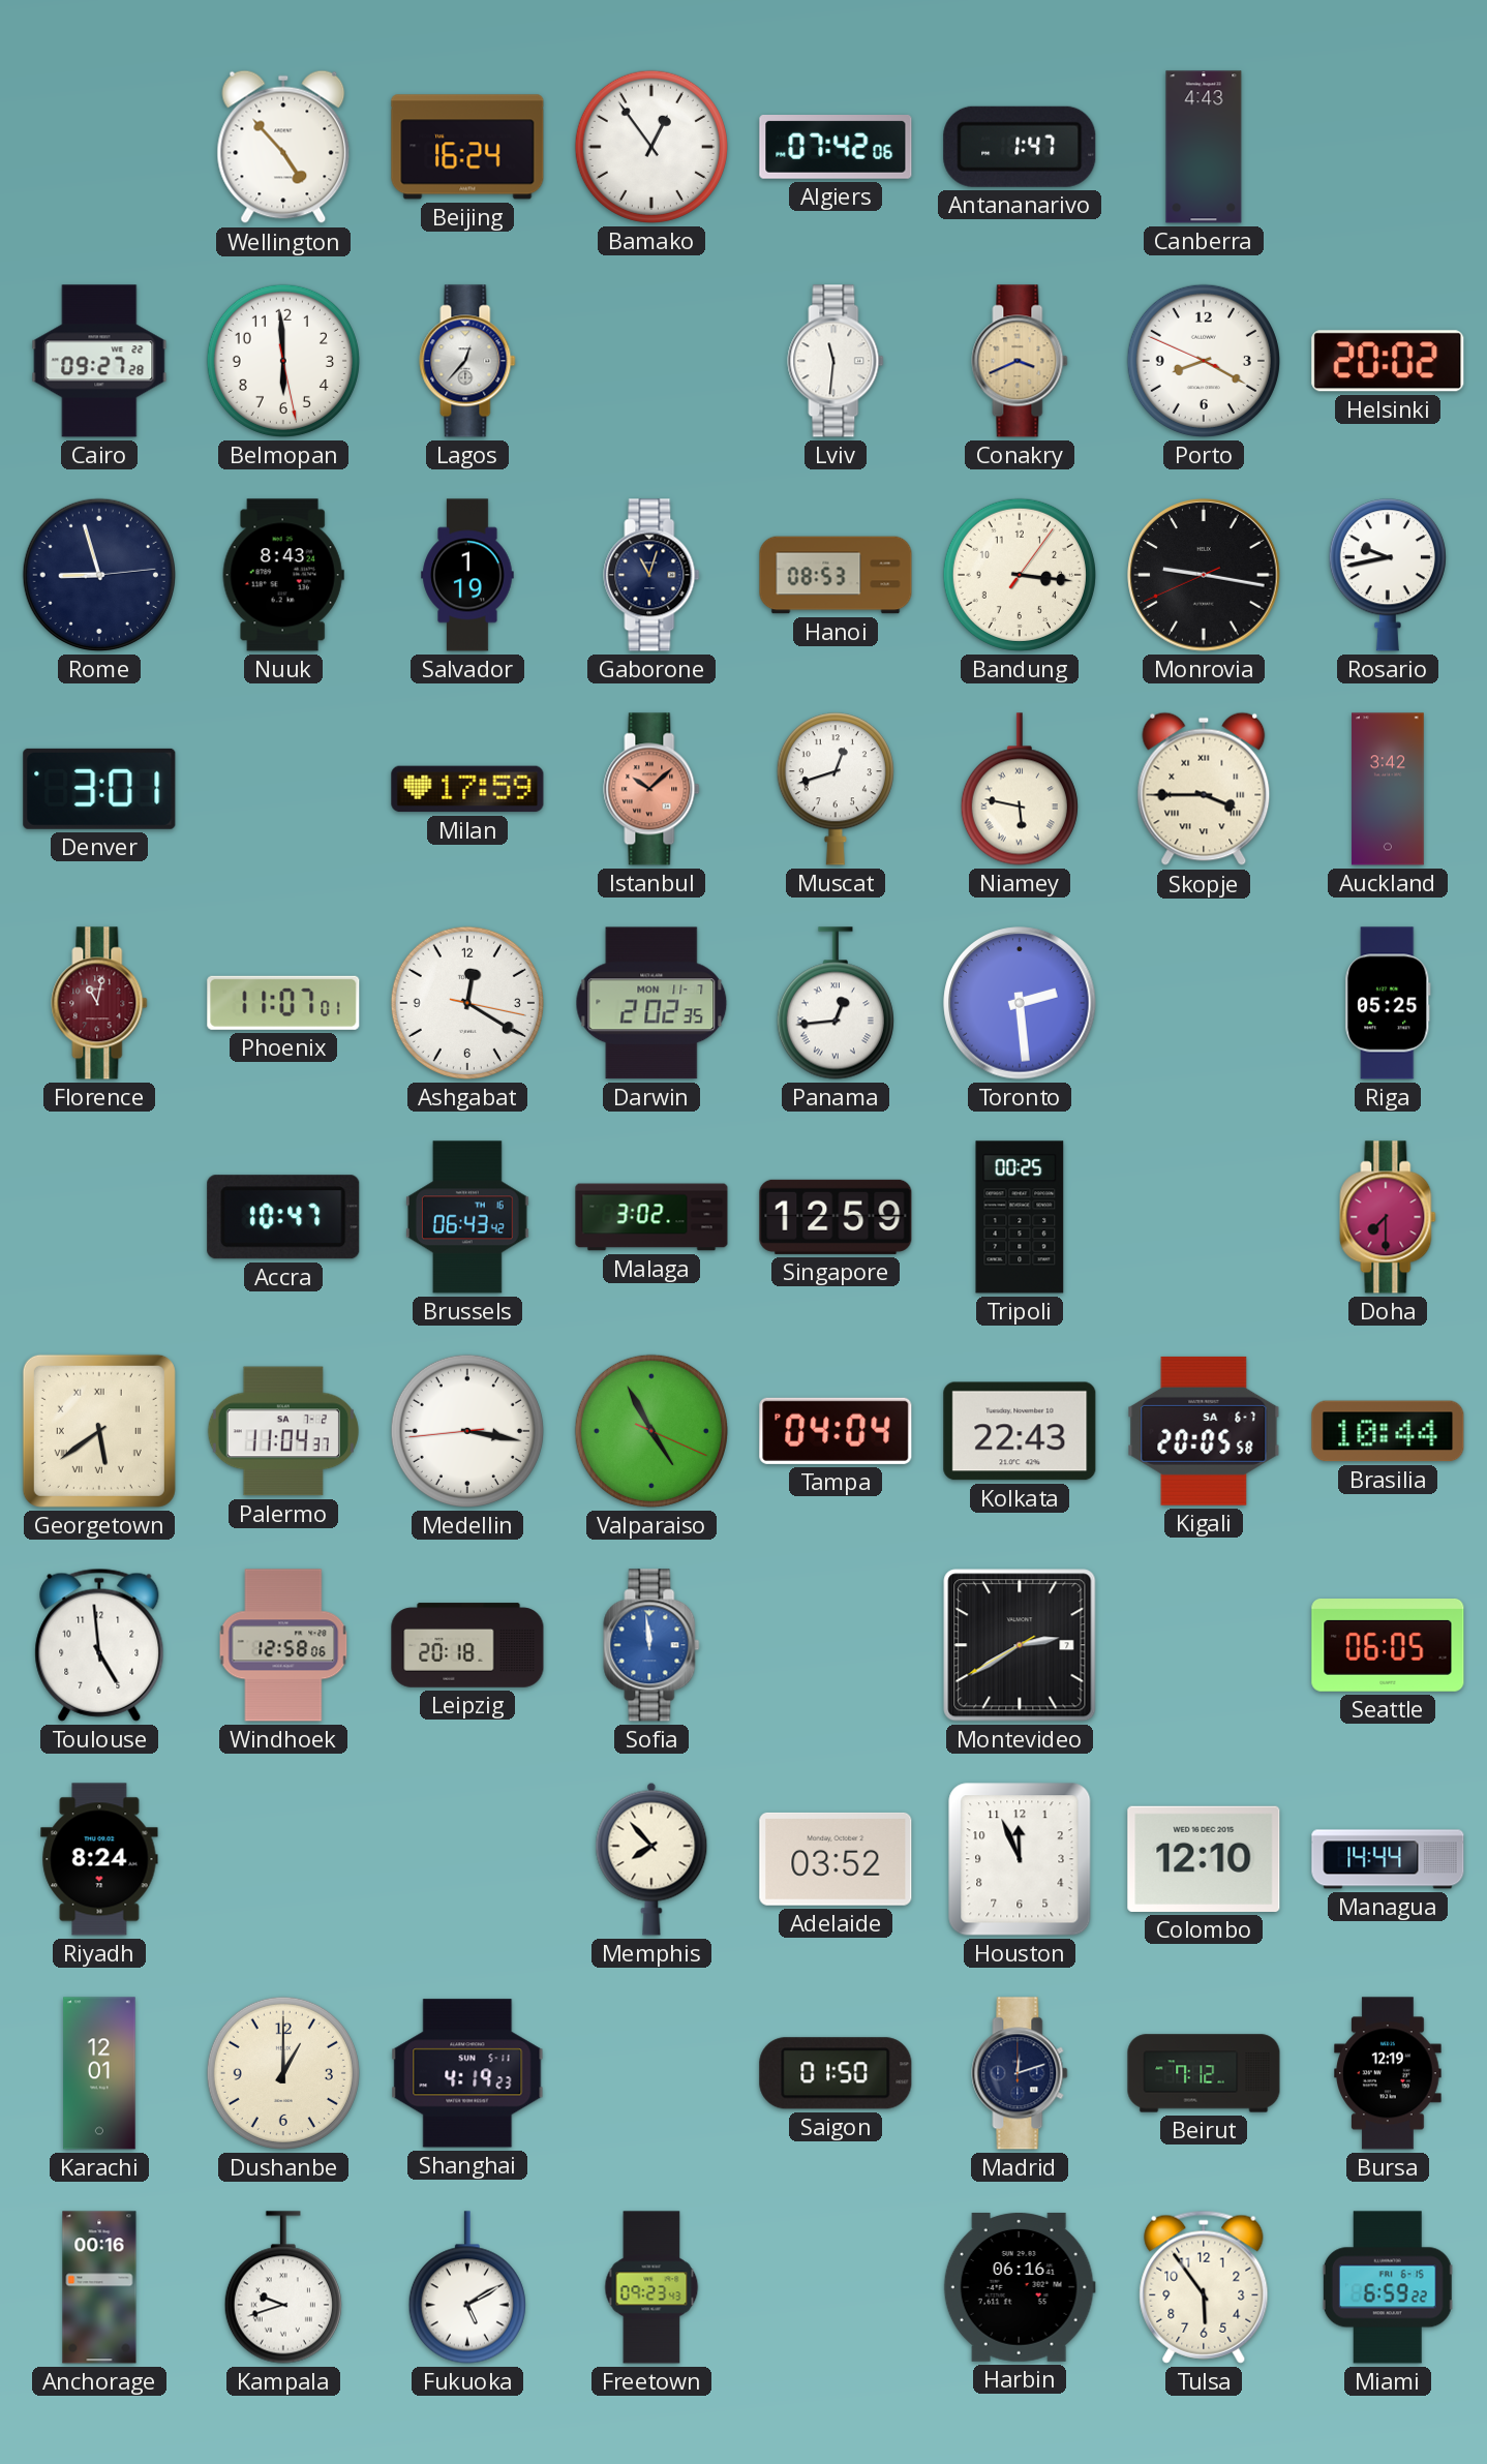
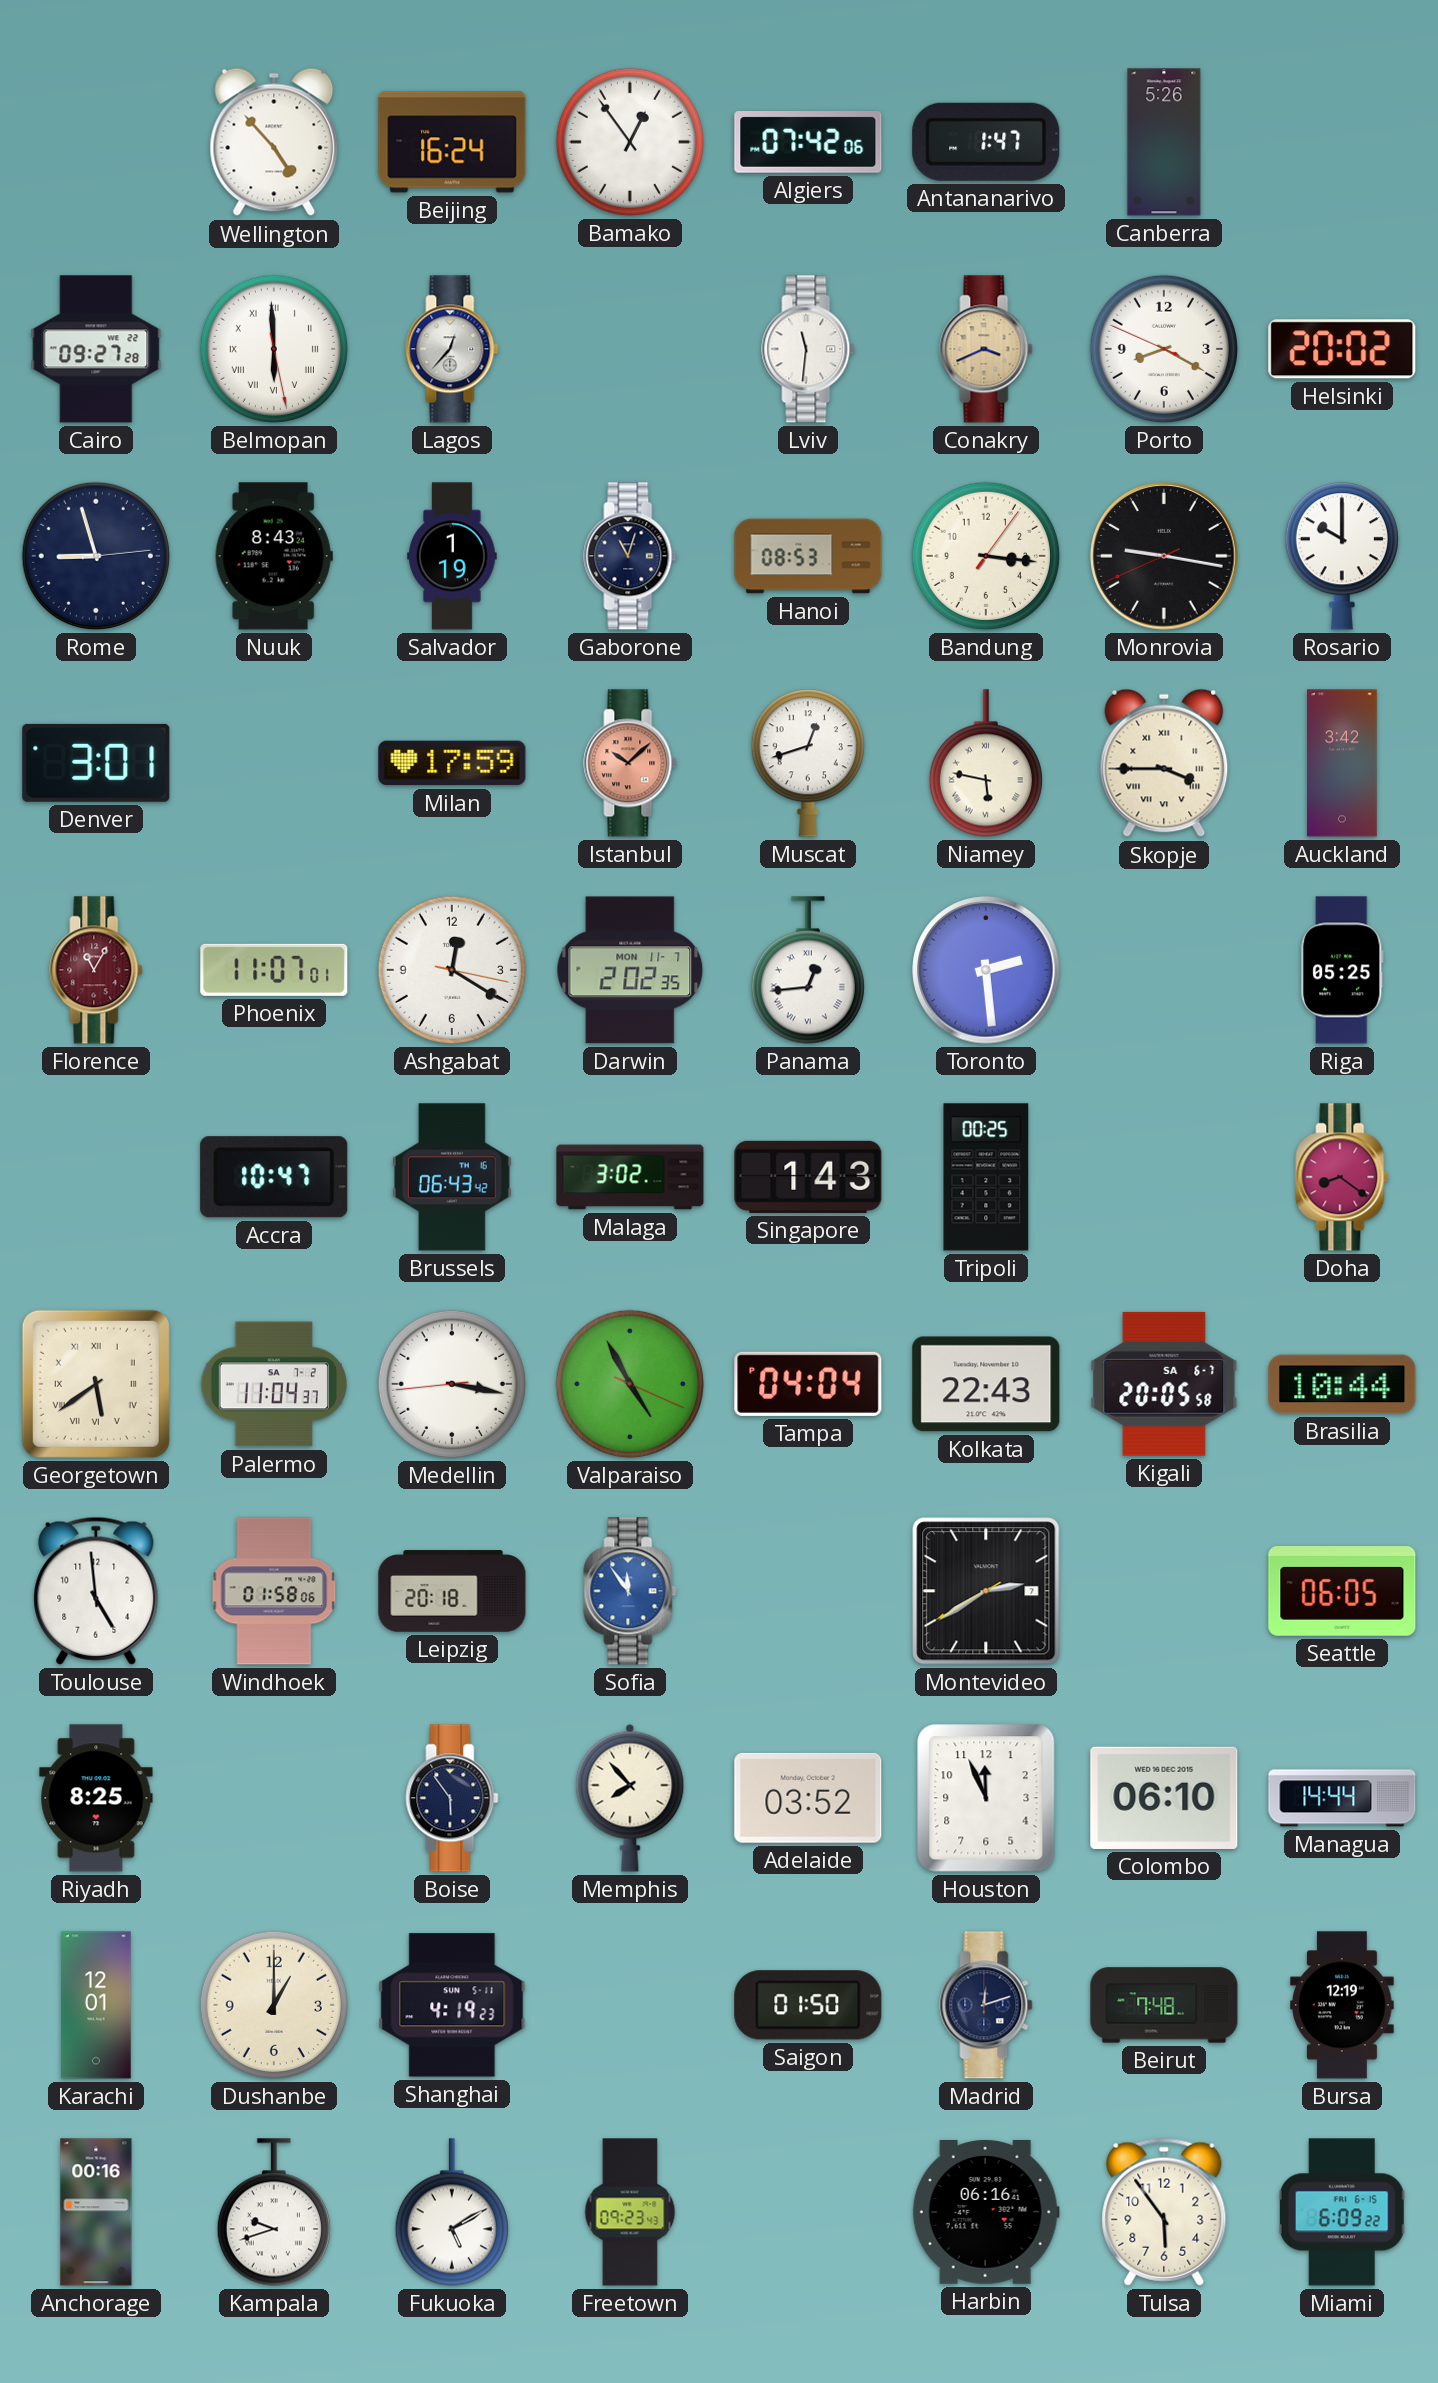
Canberra: 4:43 -> 5:26
Belmopan numerals: Arabic -> Roman
Rosario: 9:43 -> 10:00
Florence: 11:02 -> 11:05
Singapore: 12:59 -> 1:43
Doha: 7:30 -> 8:21
Windhoek: 12:58 -> 01:58
Sofia: 11:59 -> 11:54
Riyadh: 8:24 -> 8:25
Boise: none -> 5:54
Colombo: 12:10 -> 06:10
Beirut: 7:12 -> 7:48
Miami: 6:59 -> 6:09
